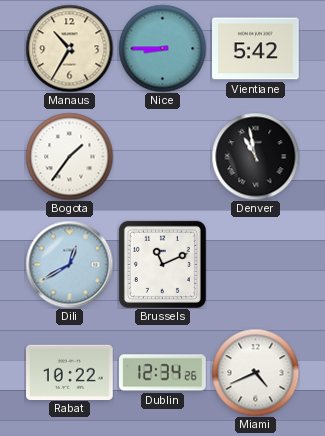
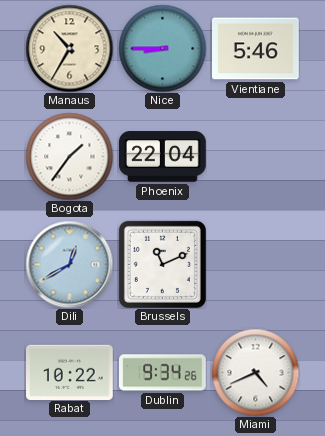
Vientiane: 5:42 -> 5:46
Phoenix: none -> 22:04
Denver: 10:58 -> none
Dublin: 12:34 -> 9:34
